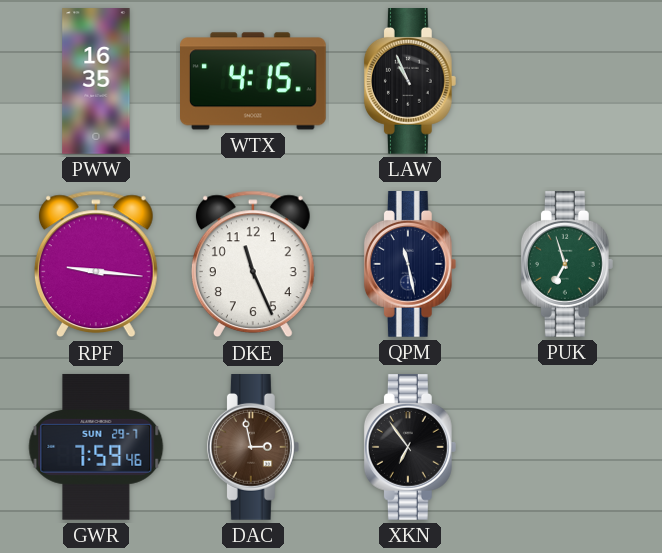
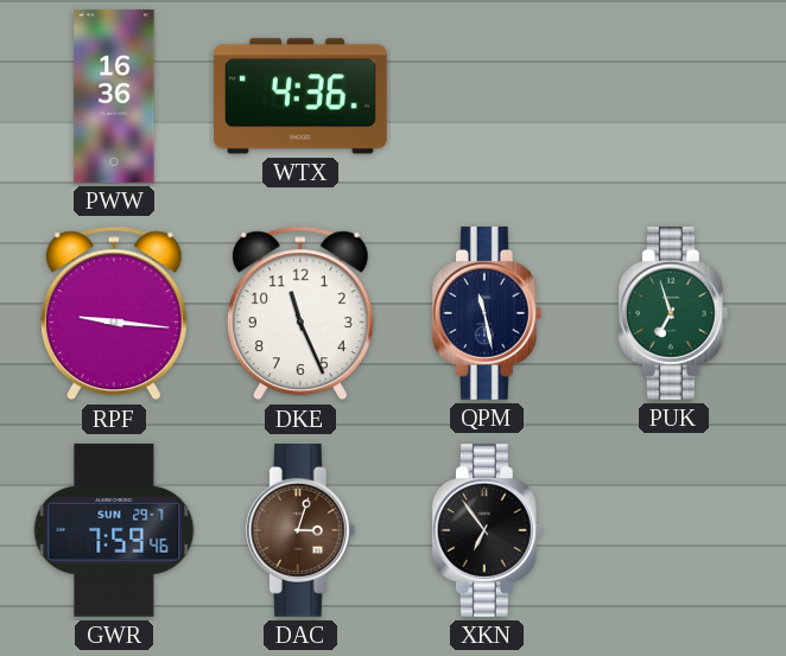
PWW: 16:35 -> 16:36
WTX: 4:15 -> 4:36
LAW: 10:56 -> none
DAC: 2:58 -> 3:03
